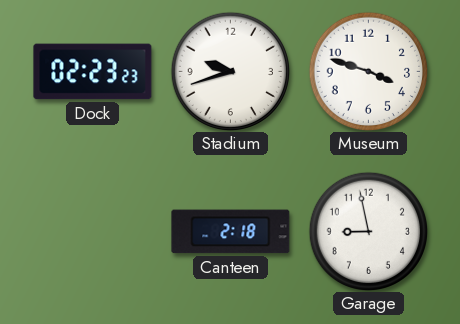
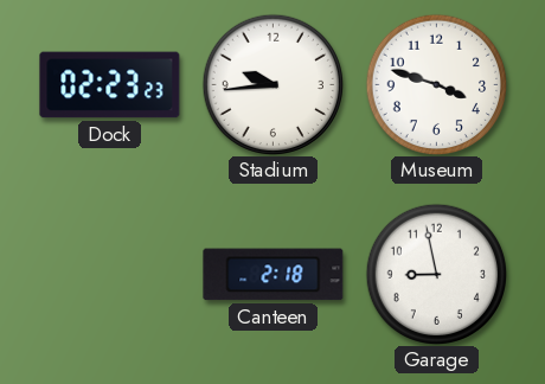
Stadium: 9:42 -> 9:44
